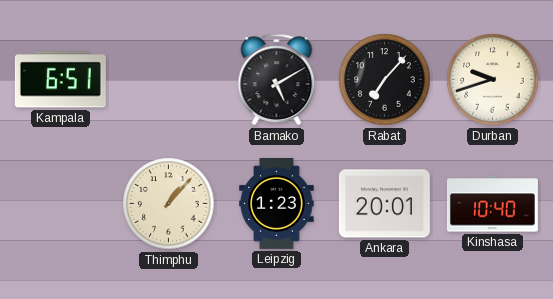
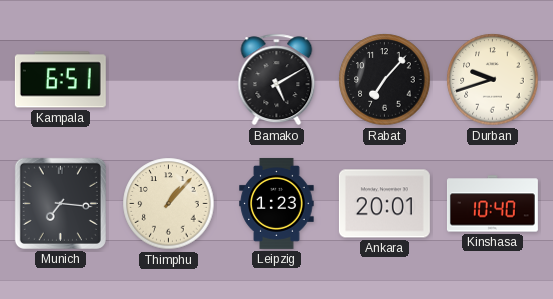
Munich: none -> 7:16
